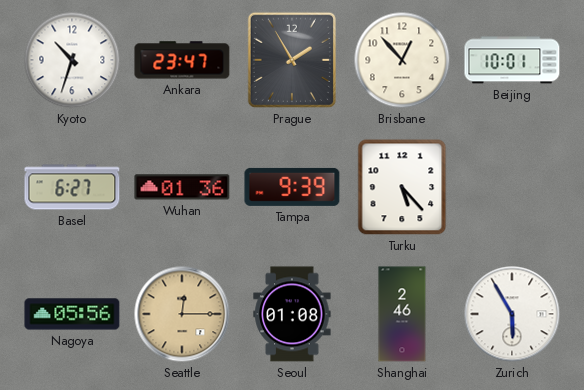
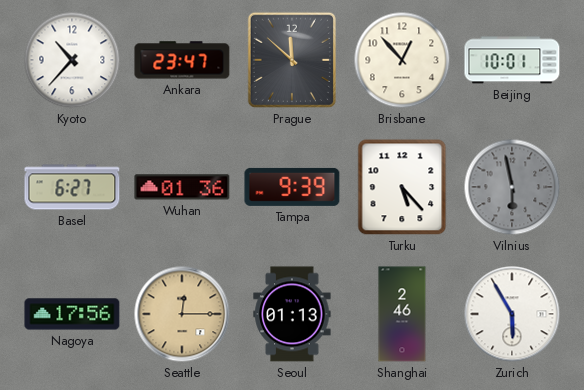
Kyoto: 10:33 -> 10:37
Prague: 1:55 -> 11:52
Vilnius: none -> 5:58
Nagoya: 05:56 -> 17:56
Seoul: 01:08 -> 01:13
